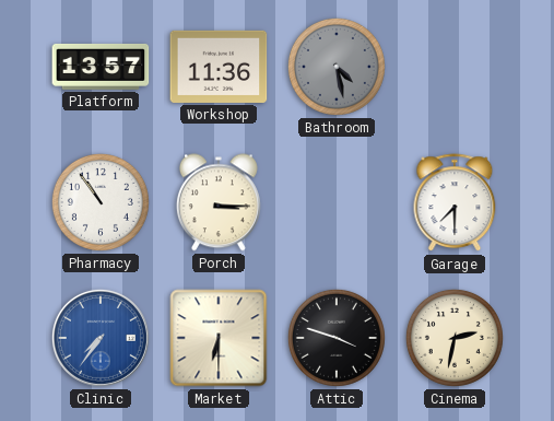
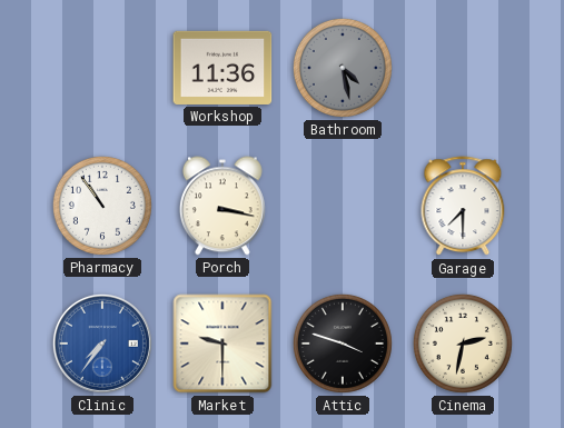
Platform: 13:57 -> none
Porch: 3:15 -> 3:17
Market: 6:30 -> 9:30
